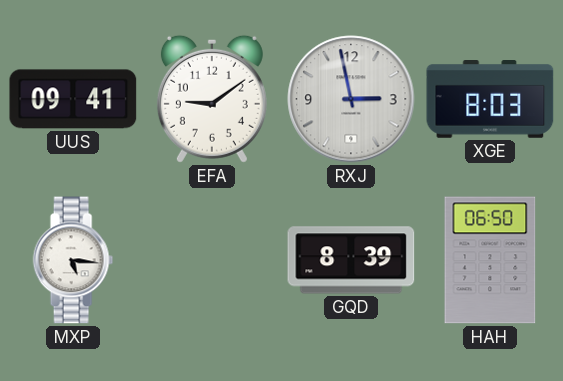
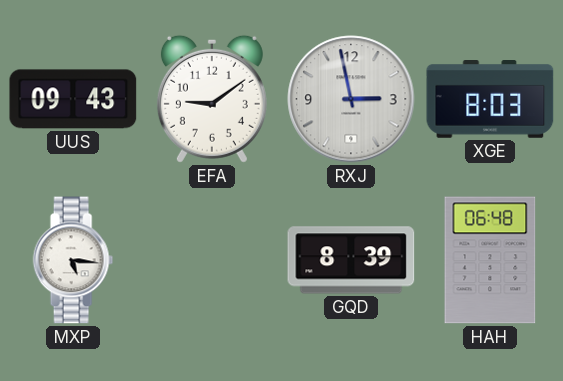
UUS: 09:41 -> 09:43
HAH: 06:50 -> 06:48
